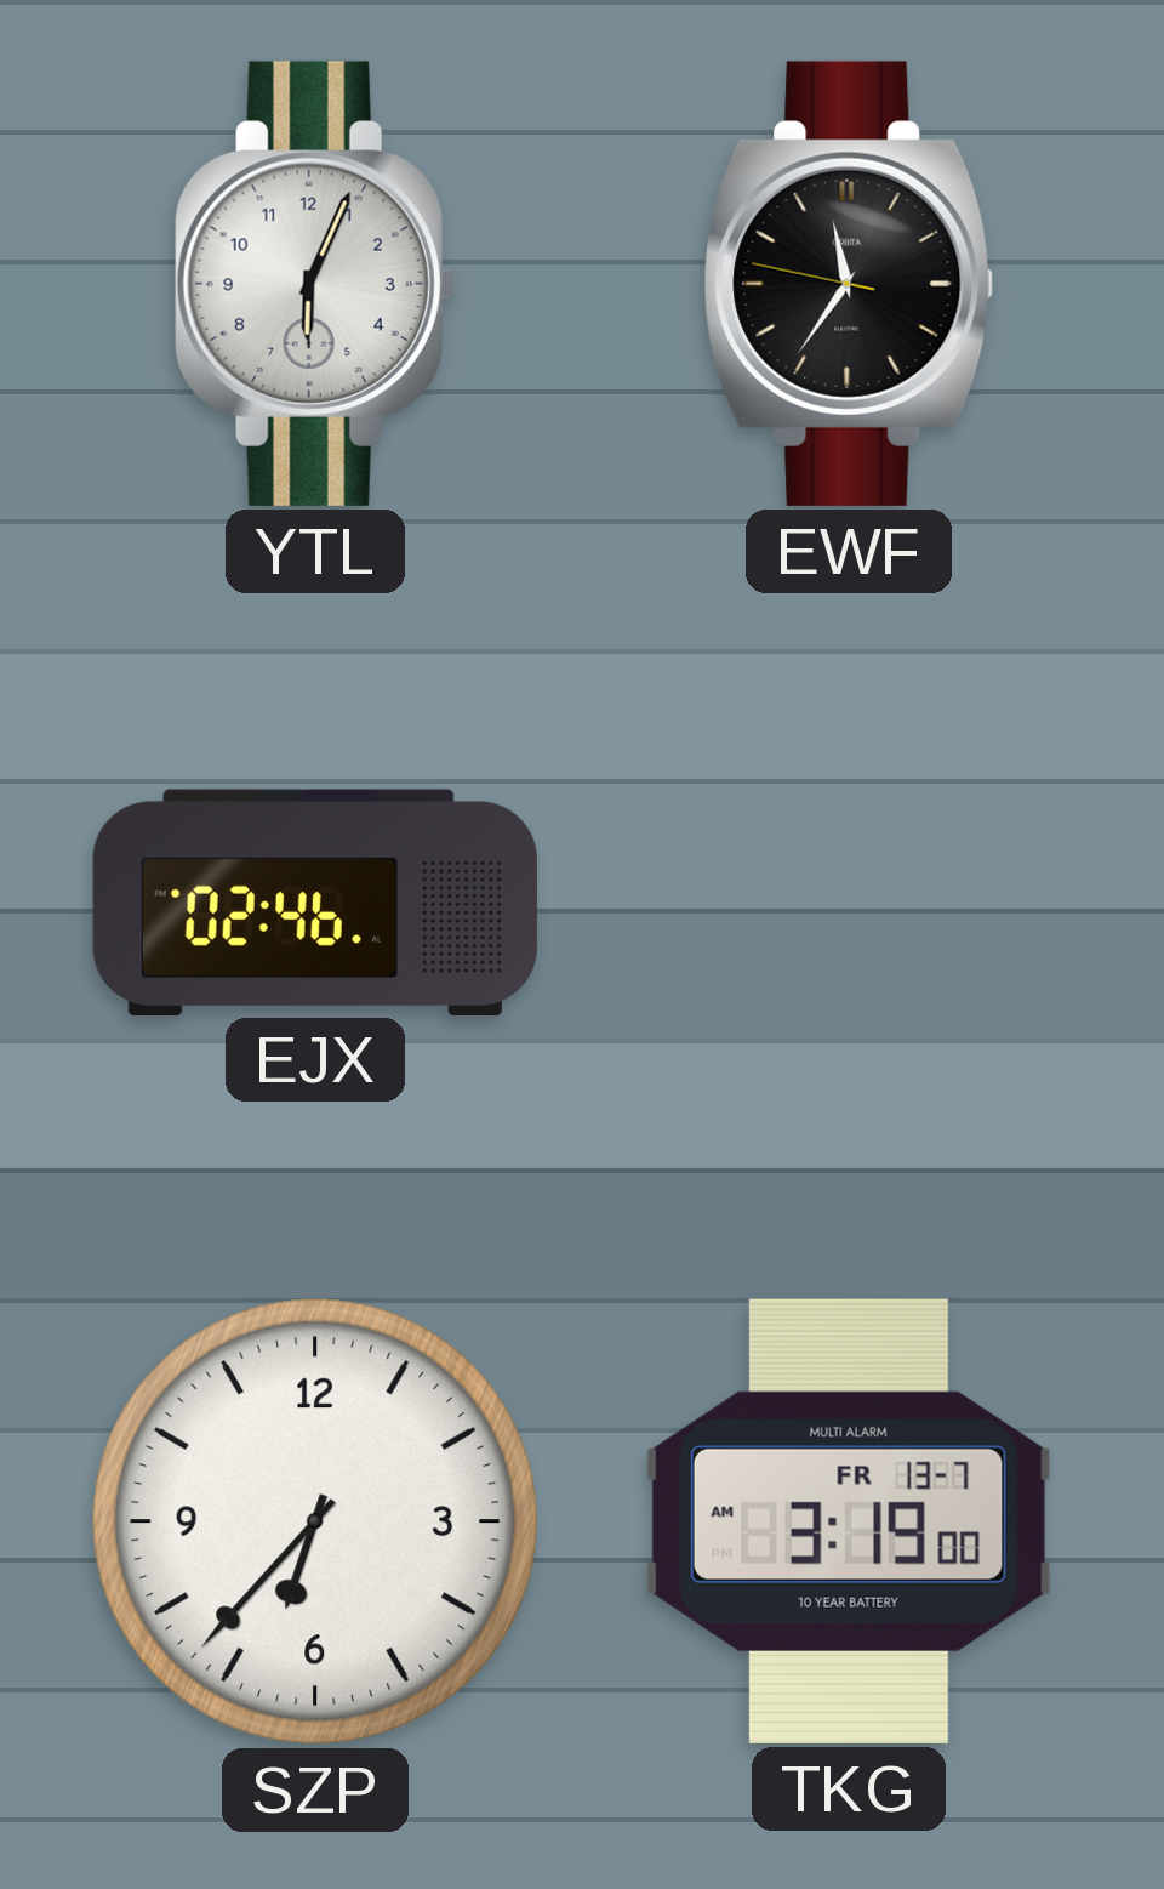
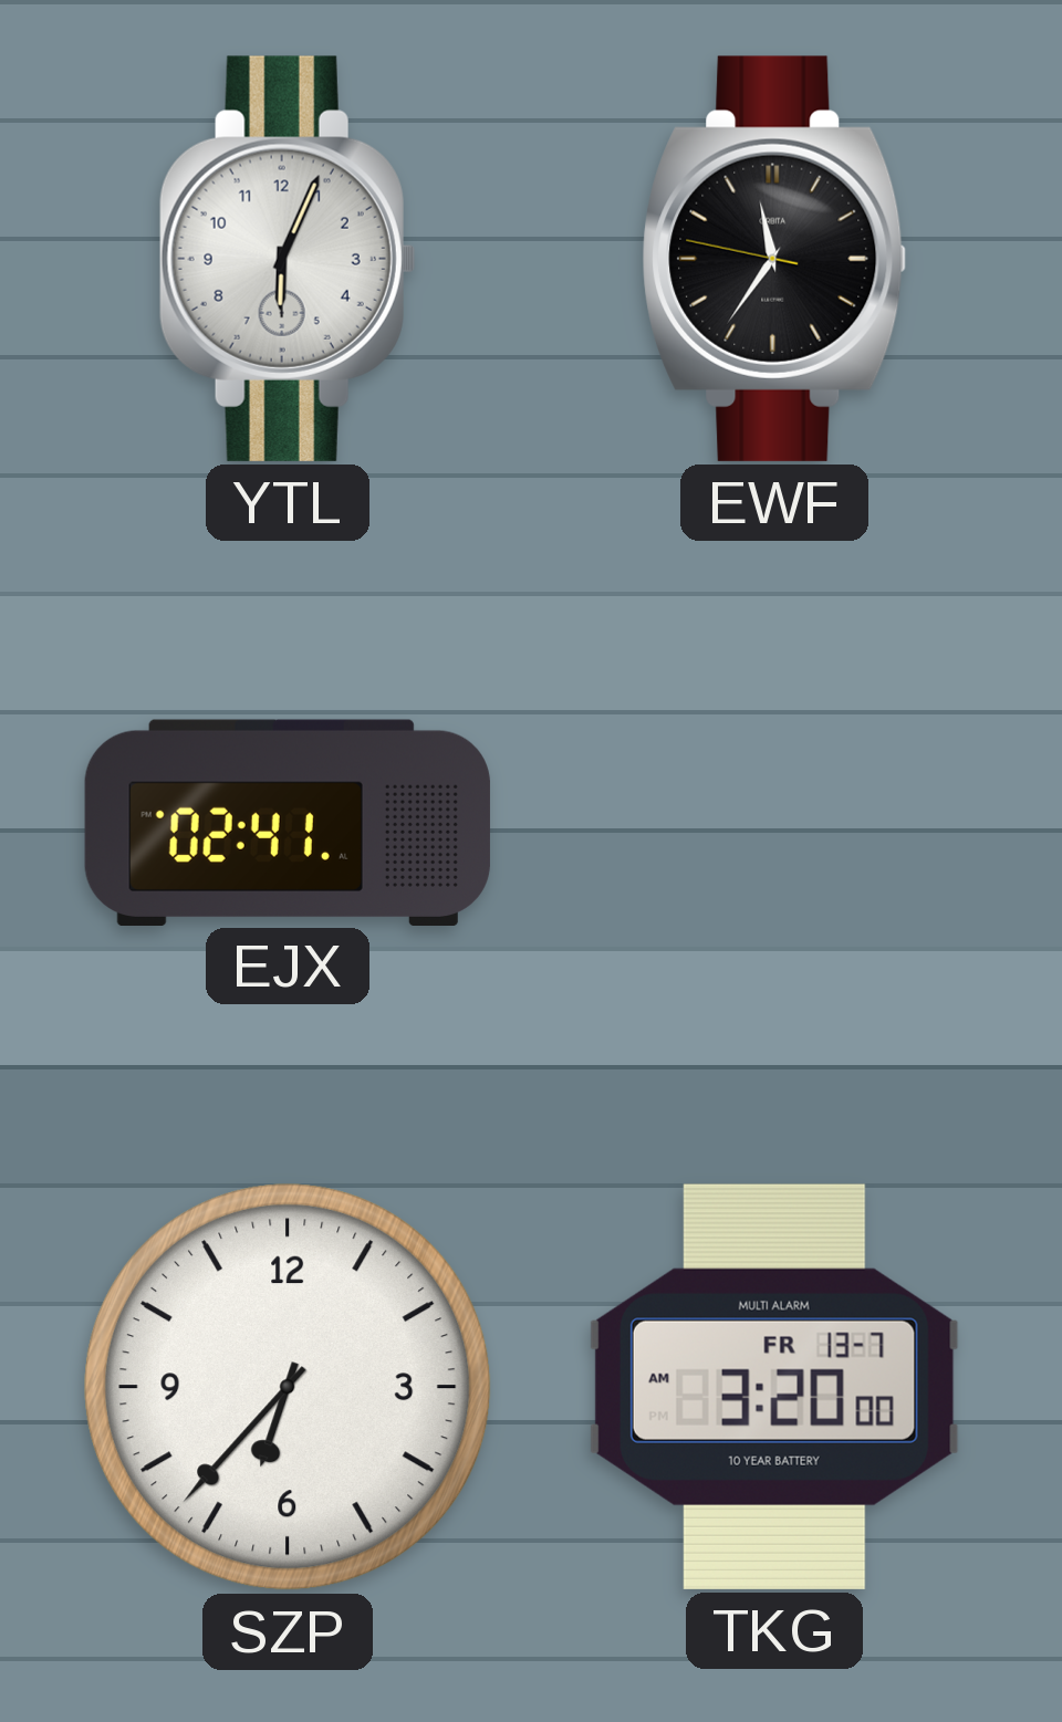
EJX: 02:46 -> 02:41
TKG: 3:19 -> 3:20
